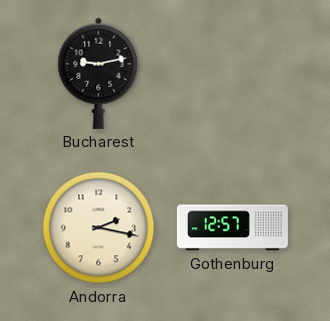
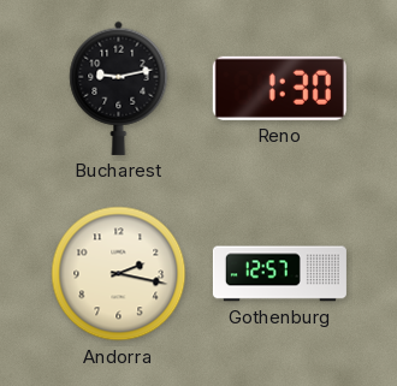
Reno: none -> 1:30
